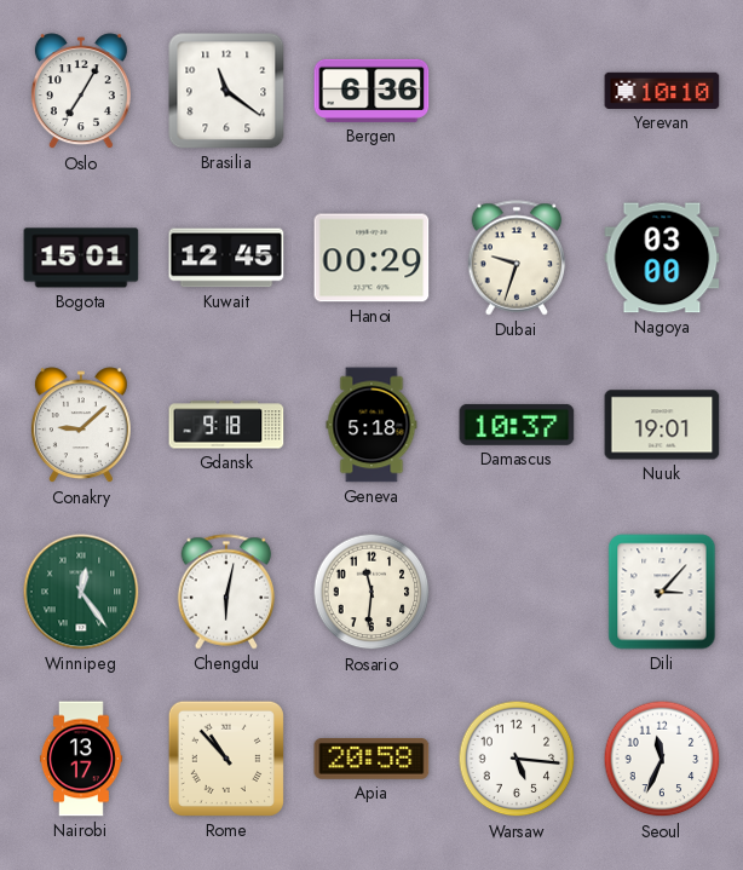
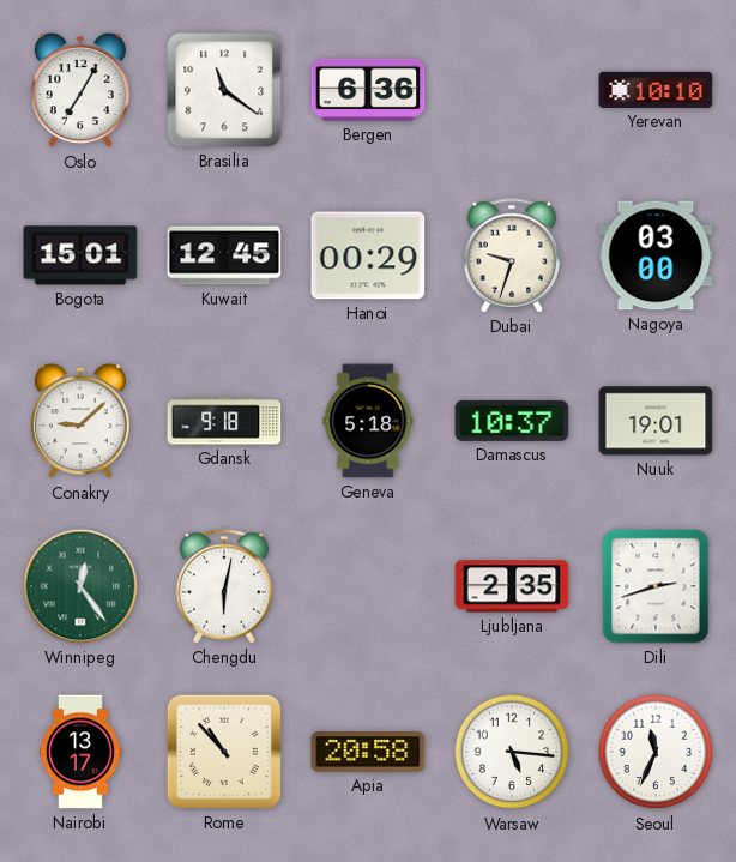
Rosario: 11:31 -> none
Ljubljana: none -> 2:35
Dili: 3:07 -> 2:42
